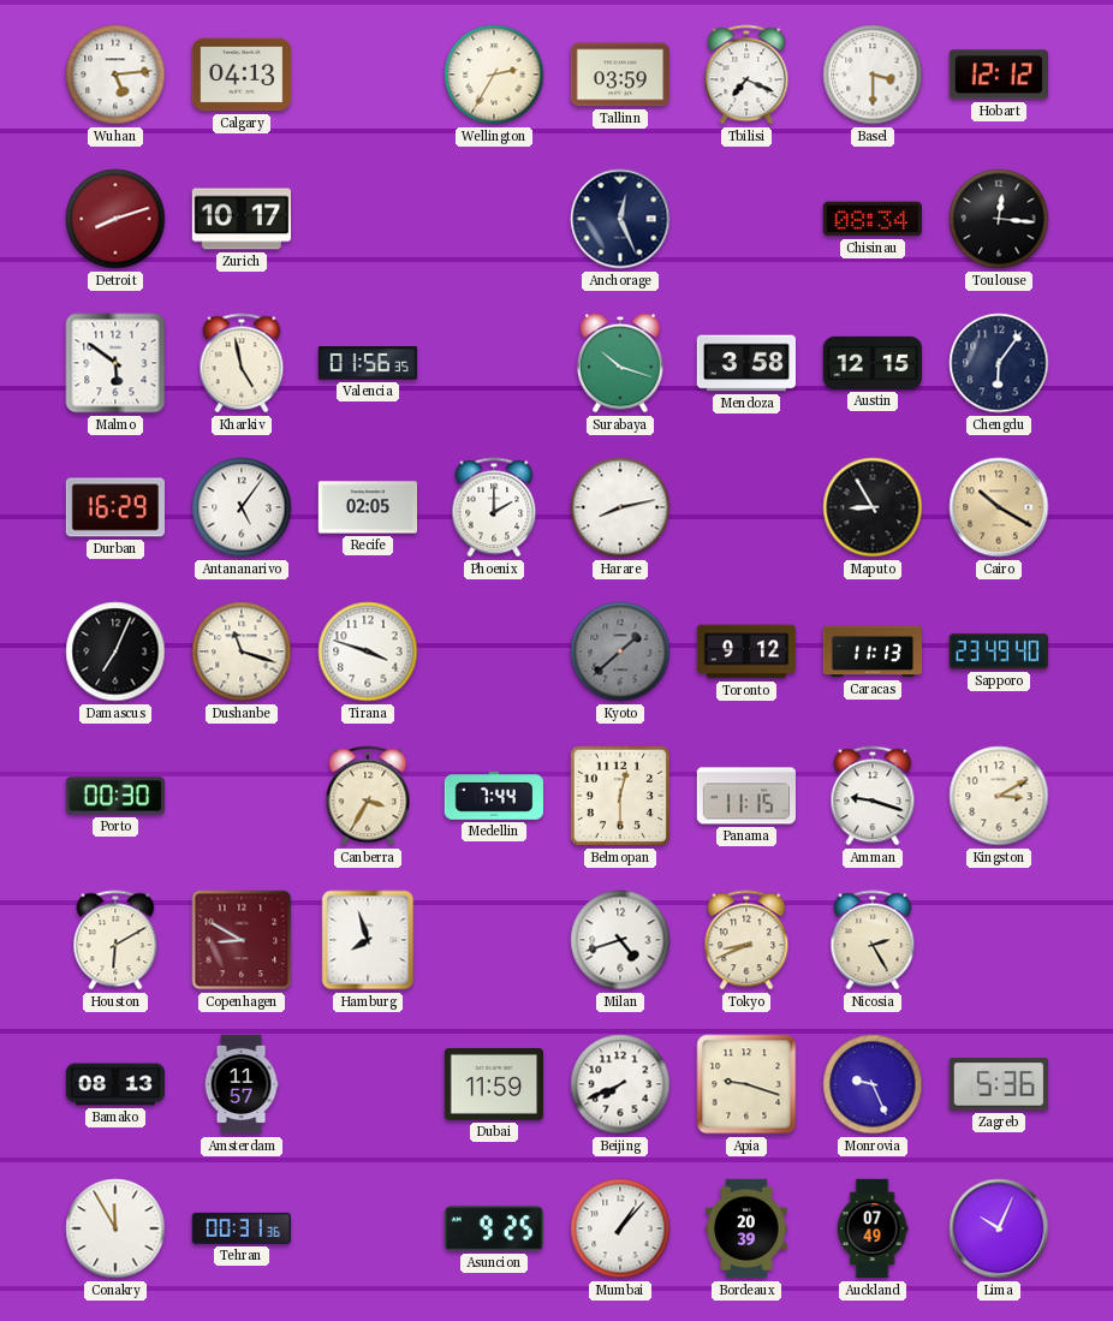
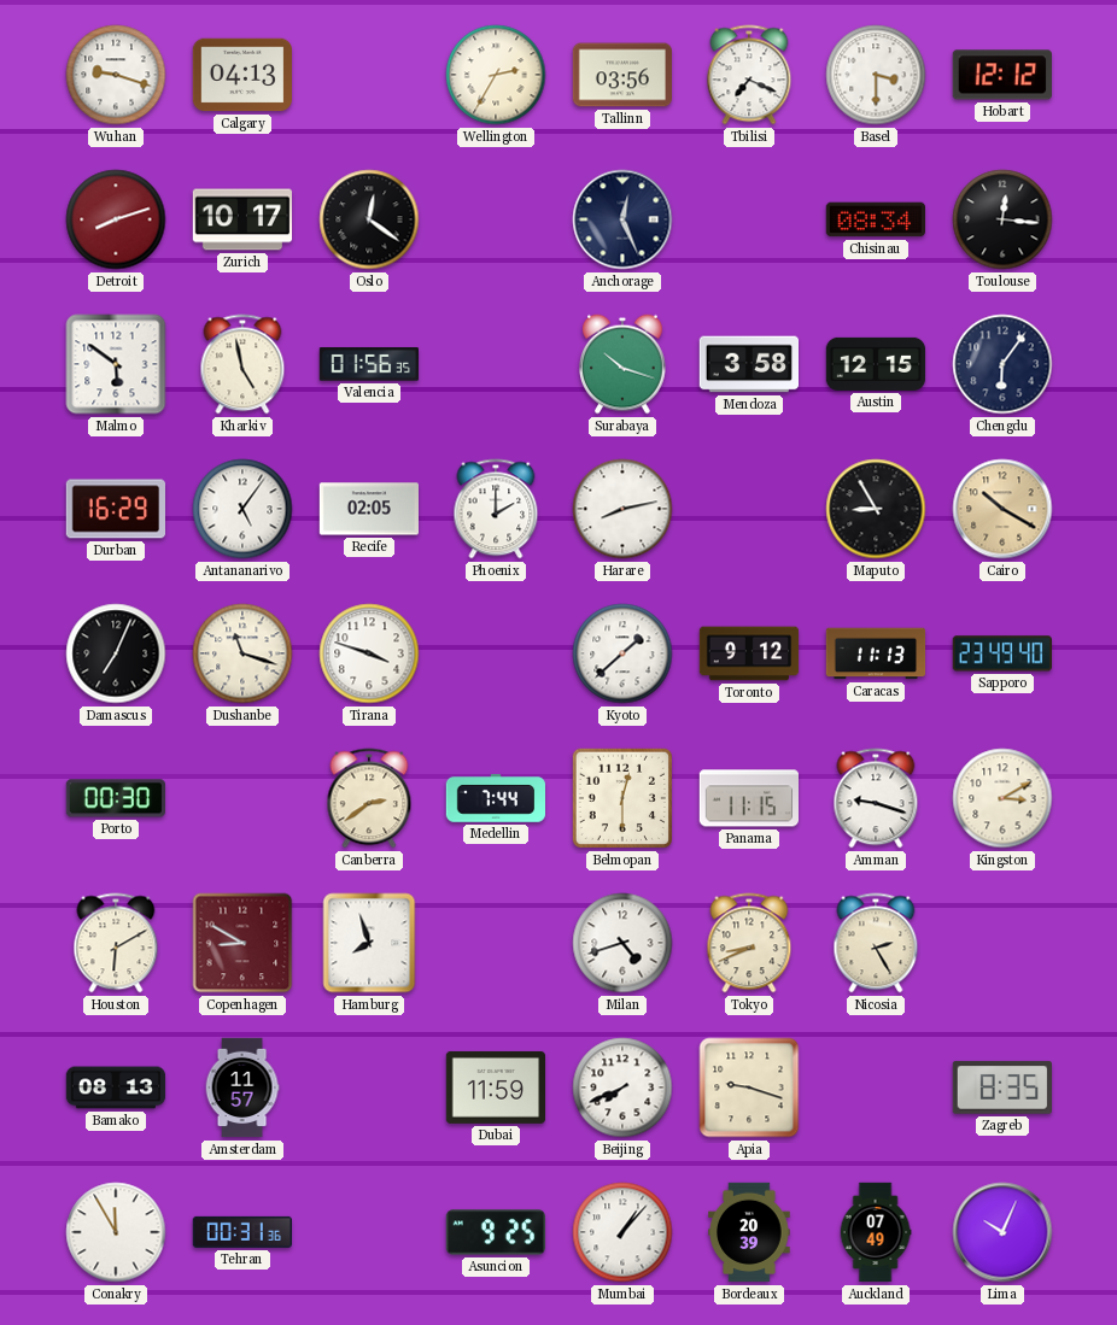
Wuhan: 5:14 -> 9:18
Tallinn: 03:59 -> 03:56
Oslo: none -> 12:21
Kyoto dial: grey -> white
Canberra: 3:35 -> 2:39
Monrovia: 9:26 -> none
Zagreb: 5:36 -> 8:35
